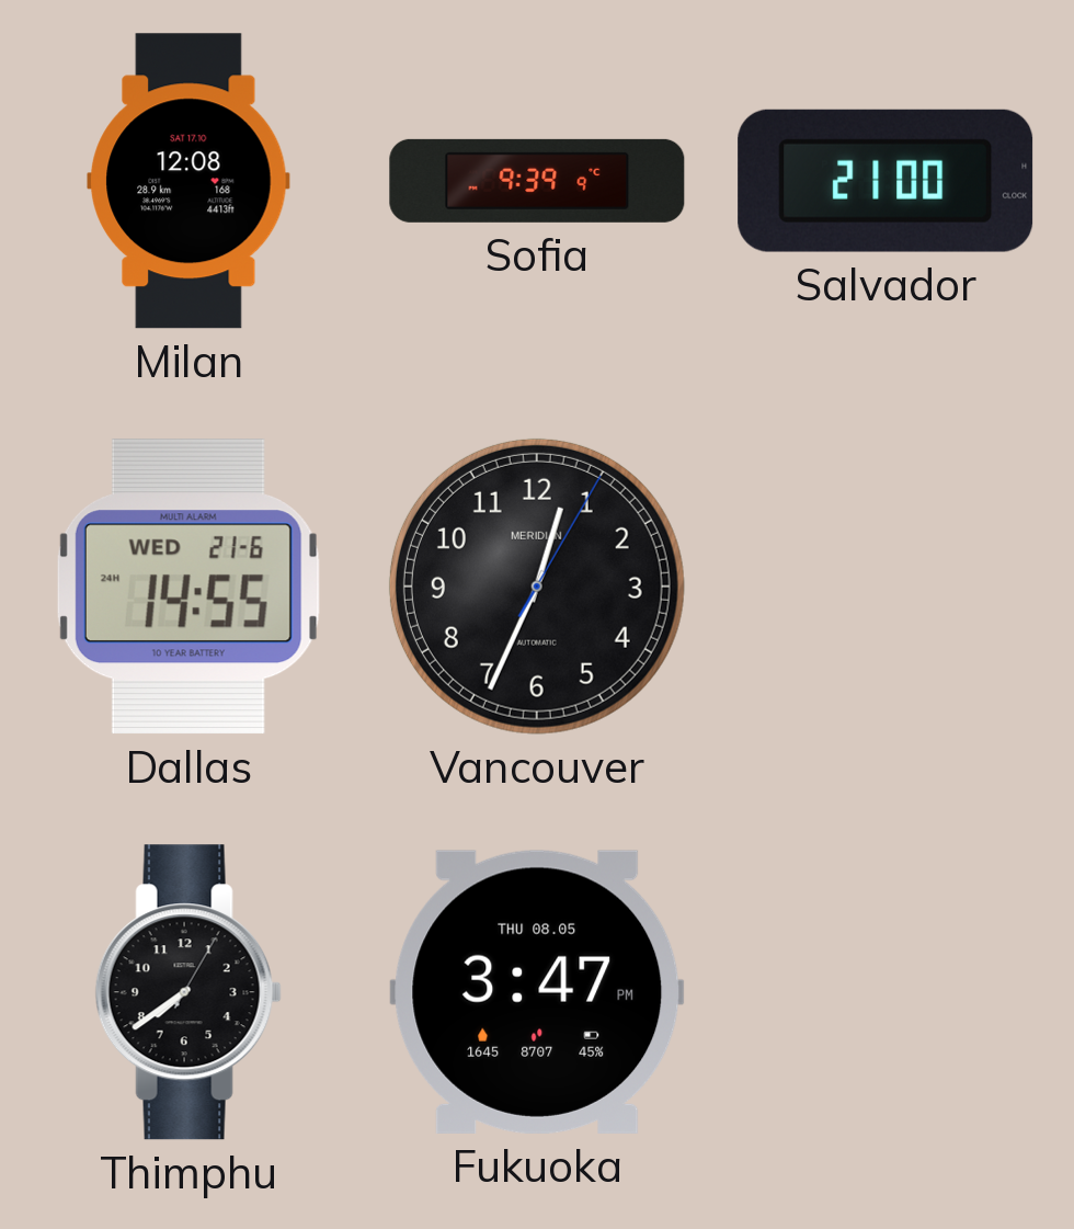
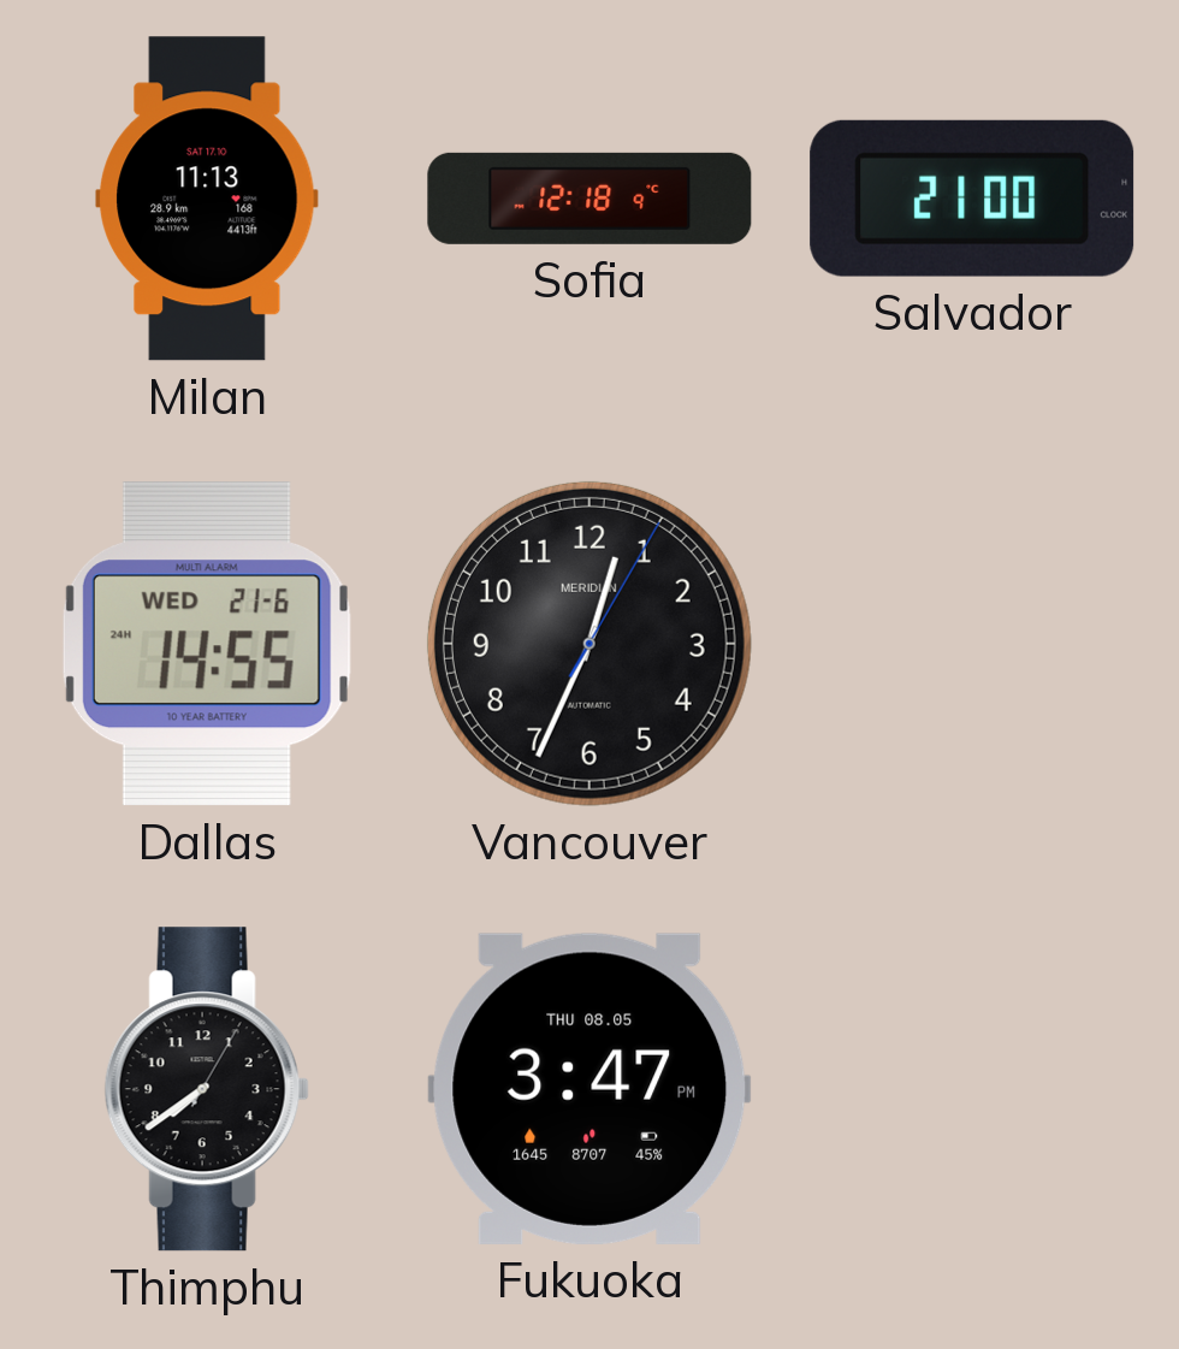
Milan: 12:08 -> 11:13
Sofia: 9:39 -> 12:18
